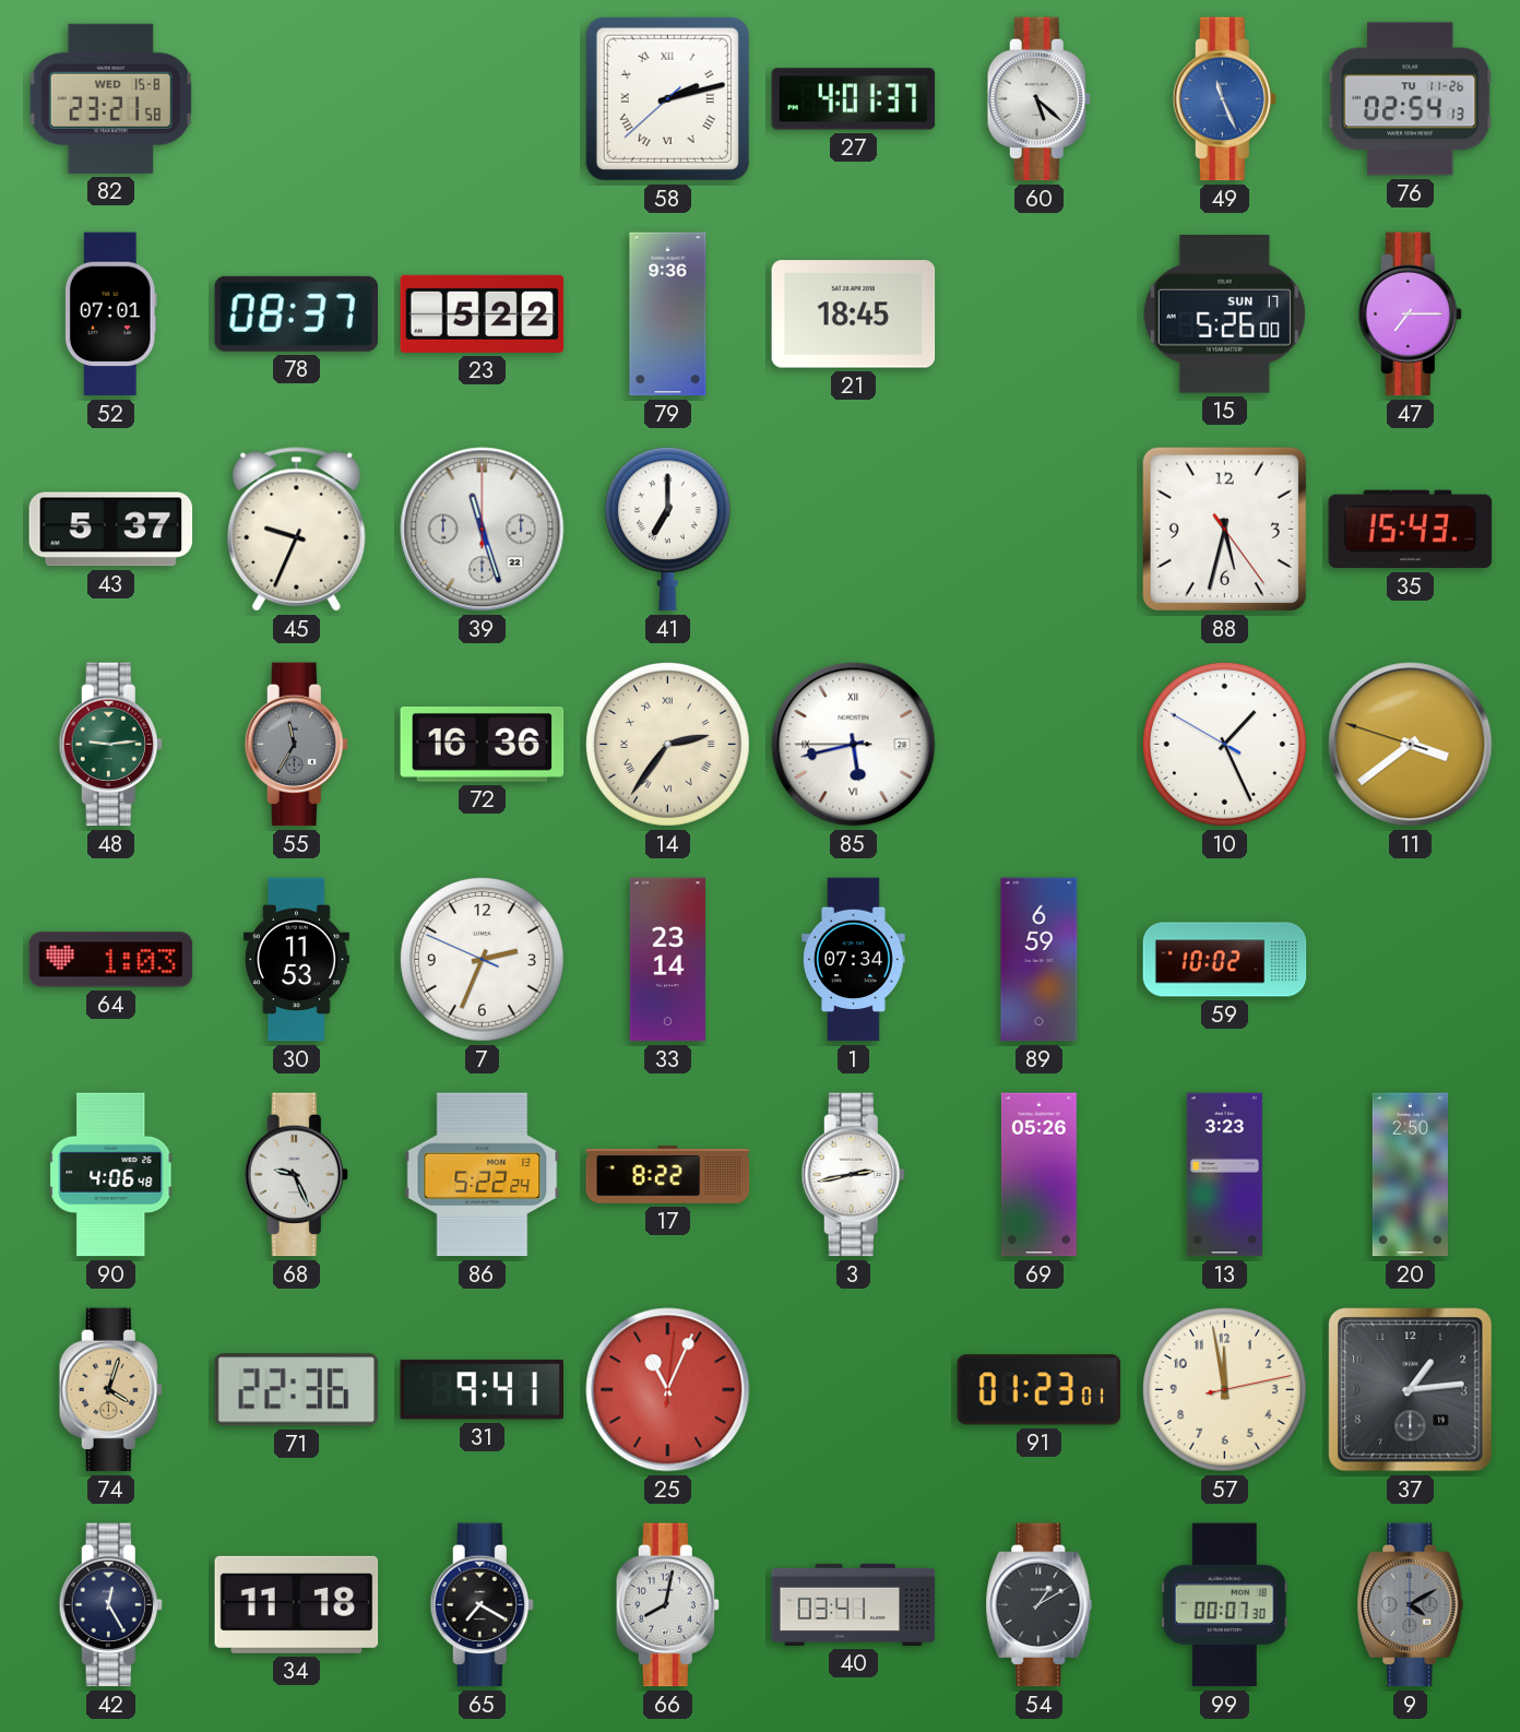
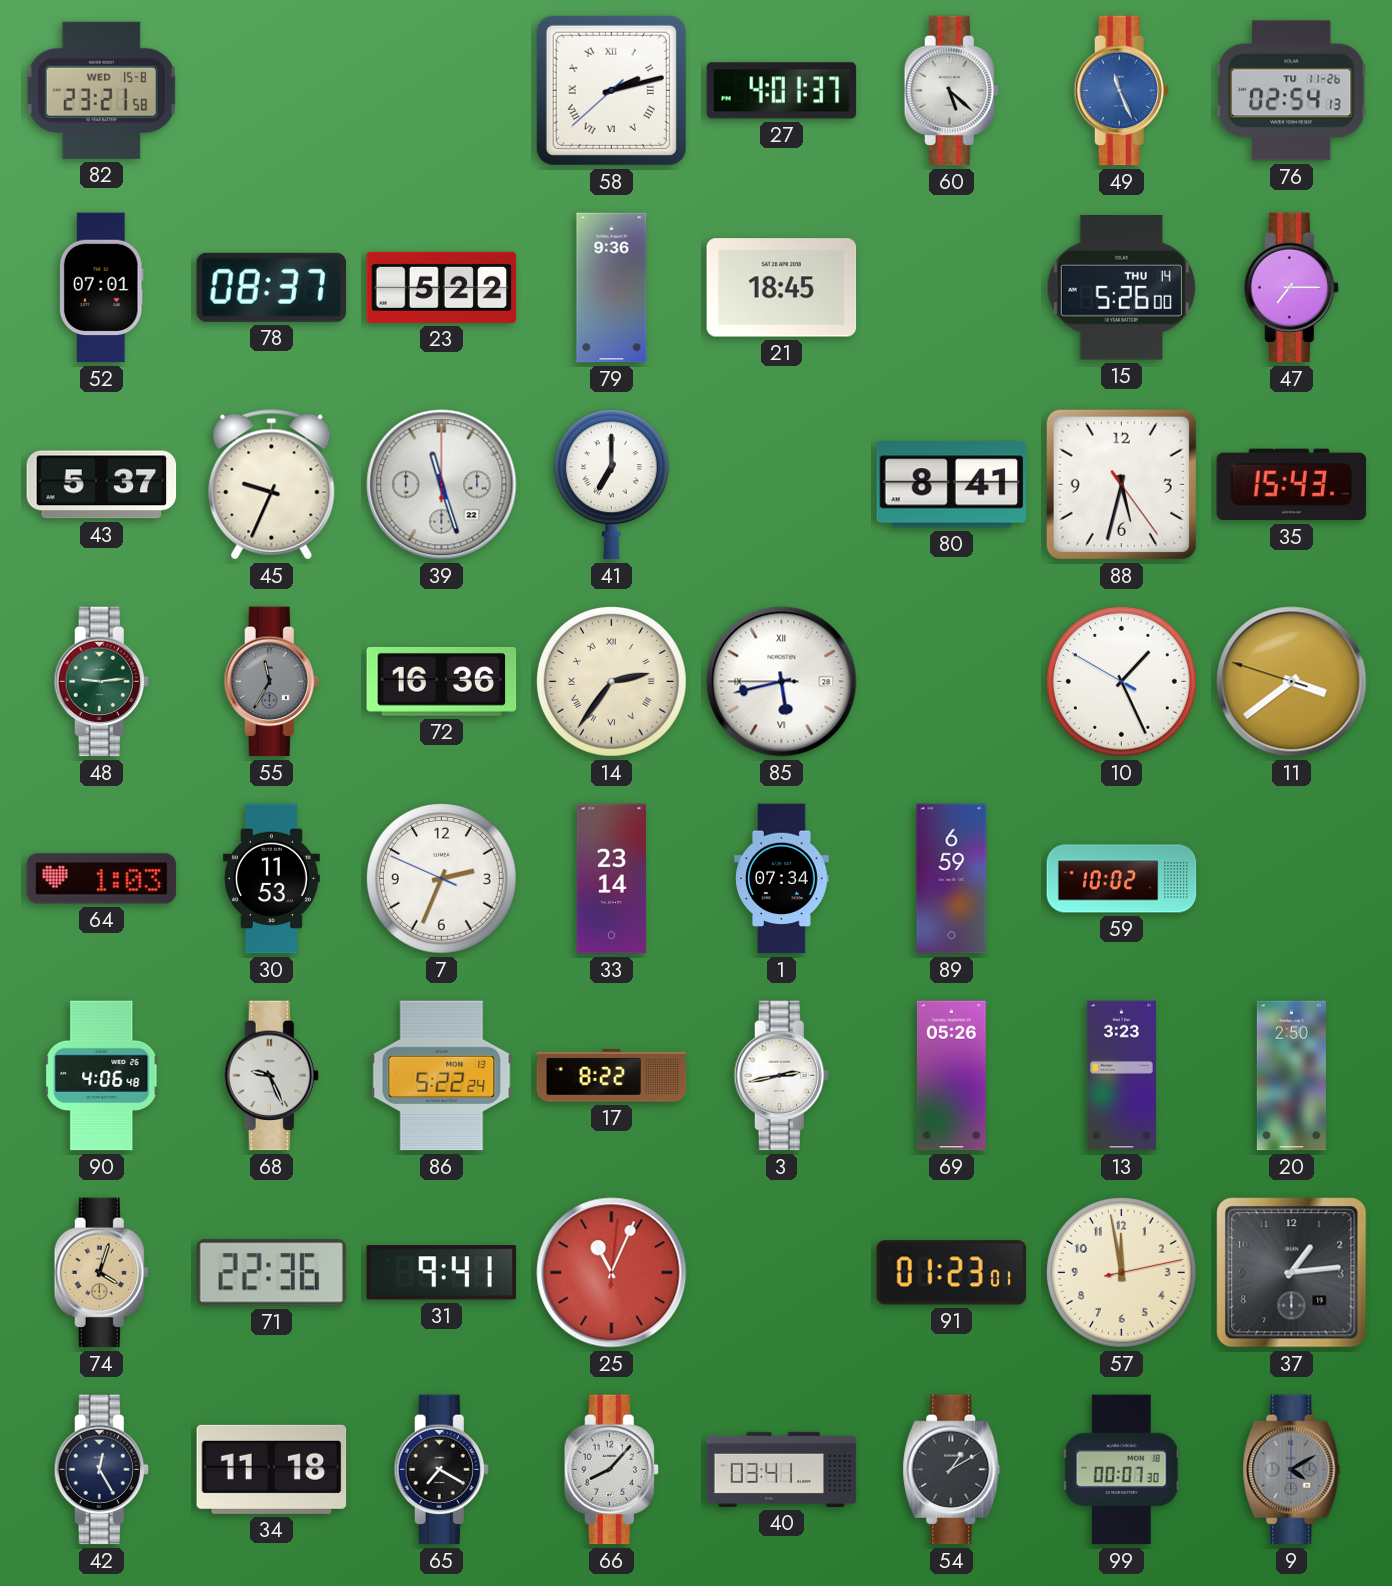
15 date: SUN 17 -> THU 14
80: none -> 8:41
66: 8:02 -> 8:07
